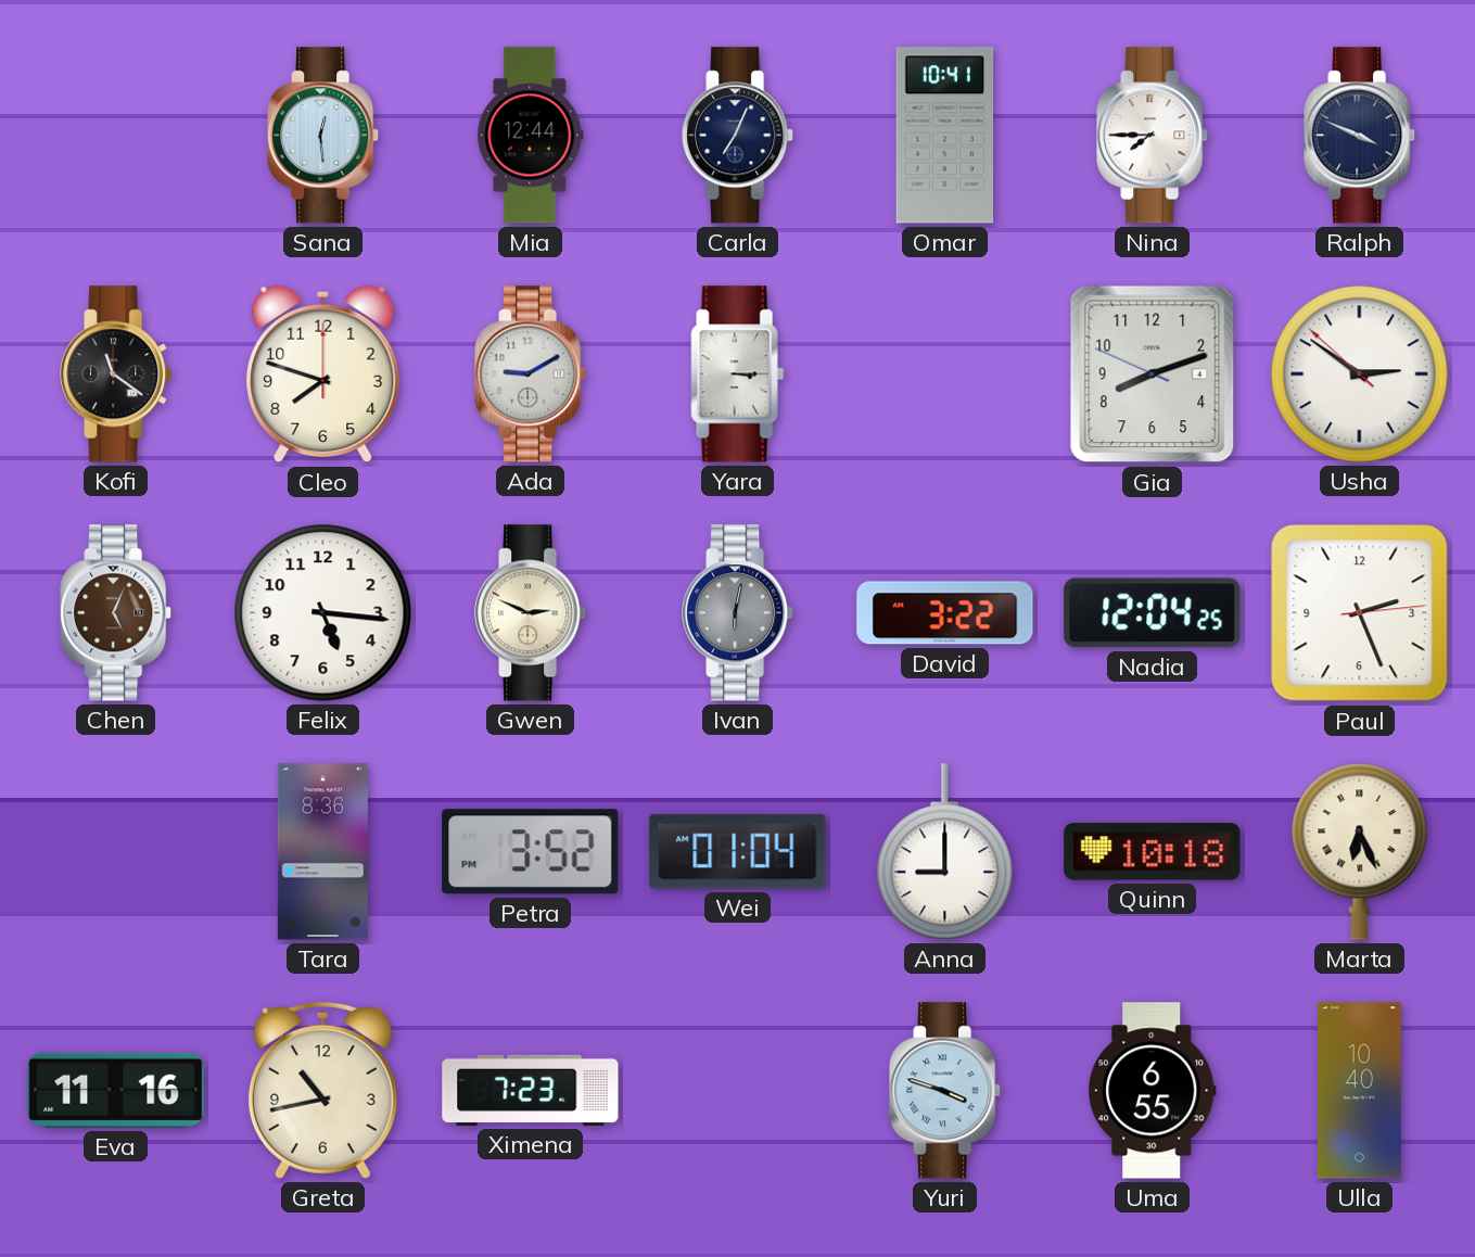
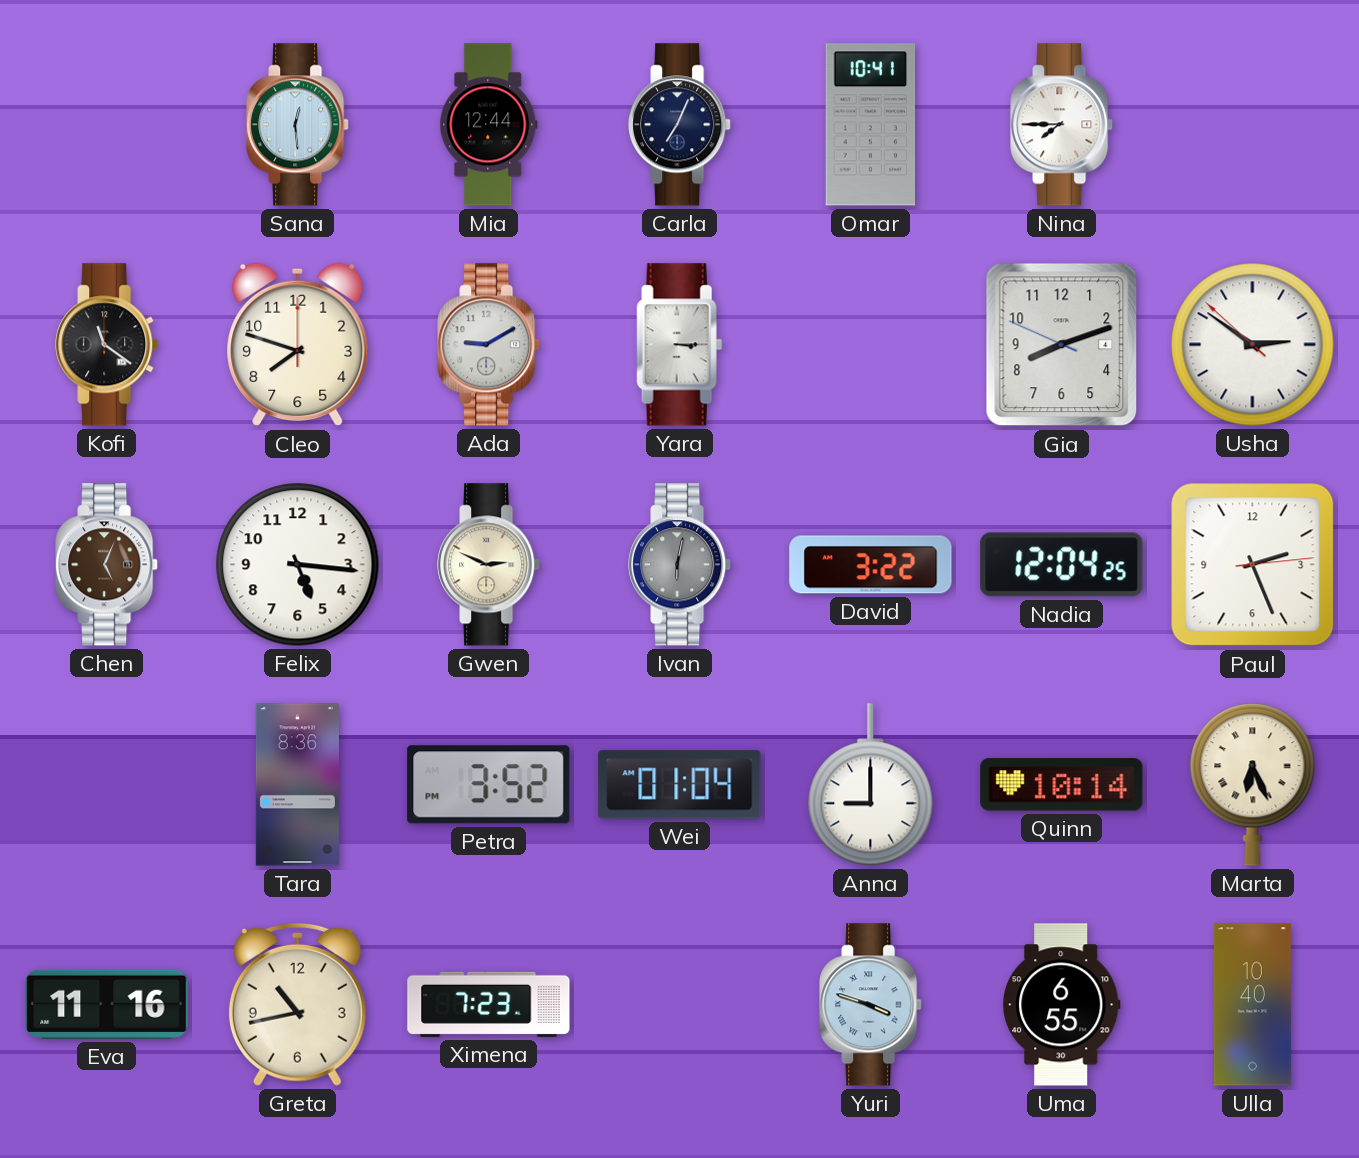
Ralph: 3:49 -> none
Quinn: 10:18 -> 10:14
